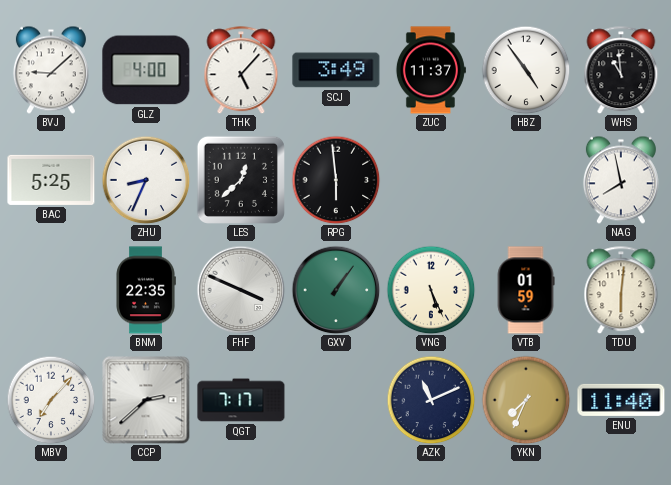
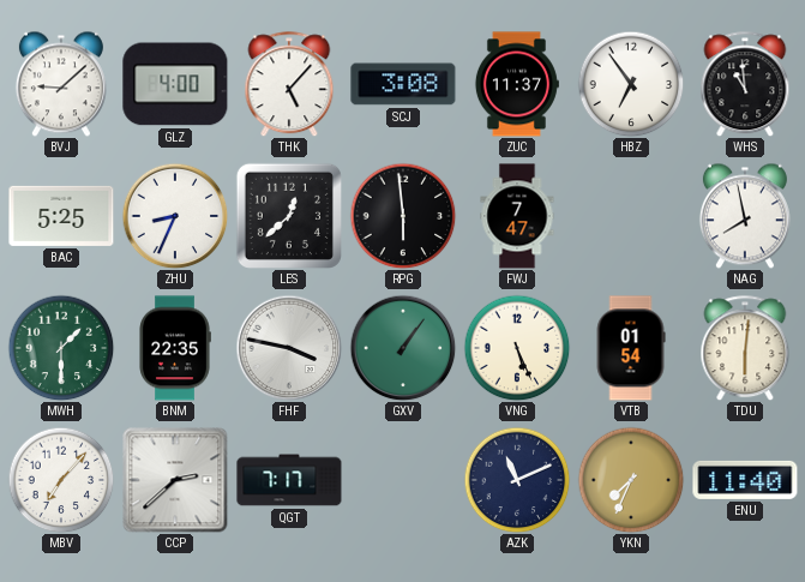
SCJ: 3:49 -> 3:08
HBZ: 4:54 -> 6:54
FWJ: none -> 7:47
MWH: none -> 1:30
FHF: 3:49 -> 3:47
VTB: 01:59 -> 01:54
